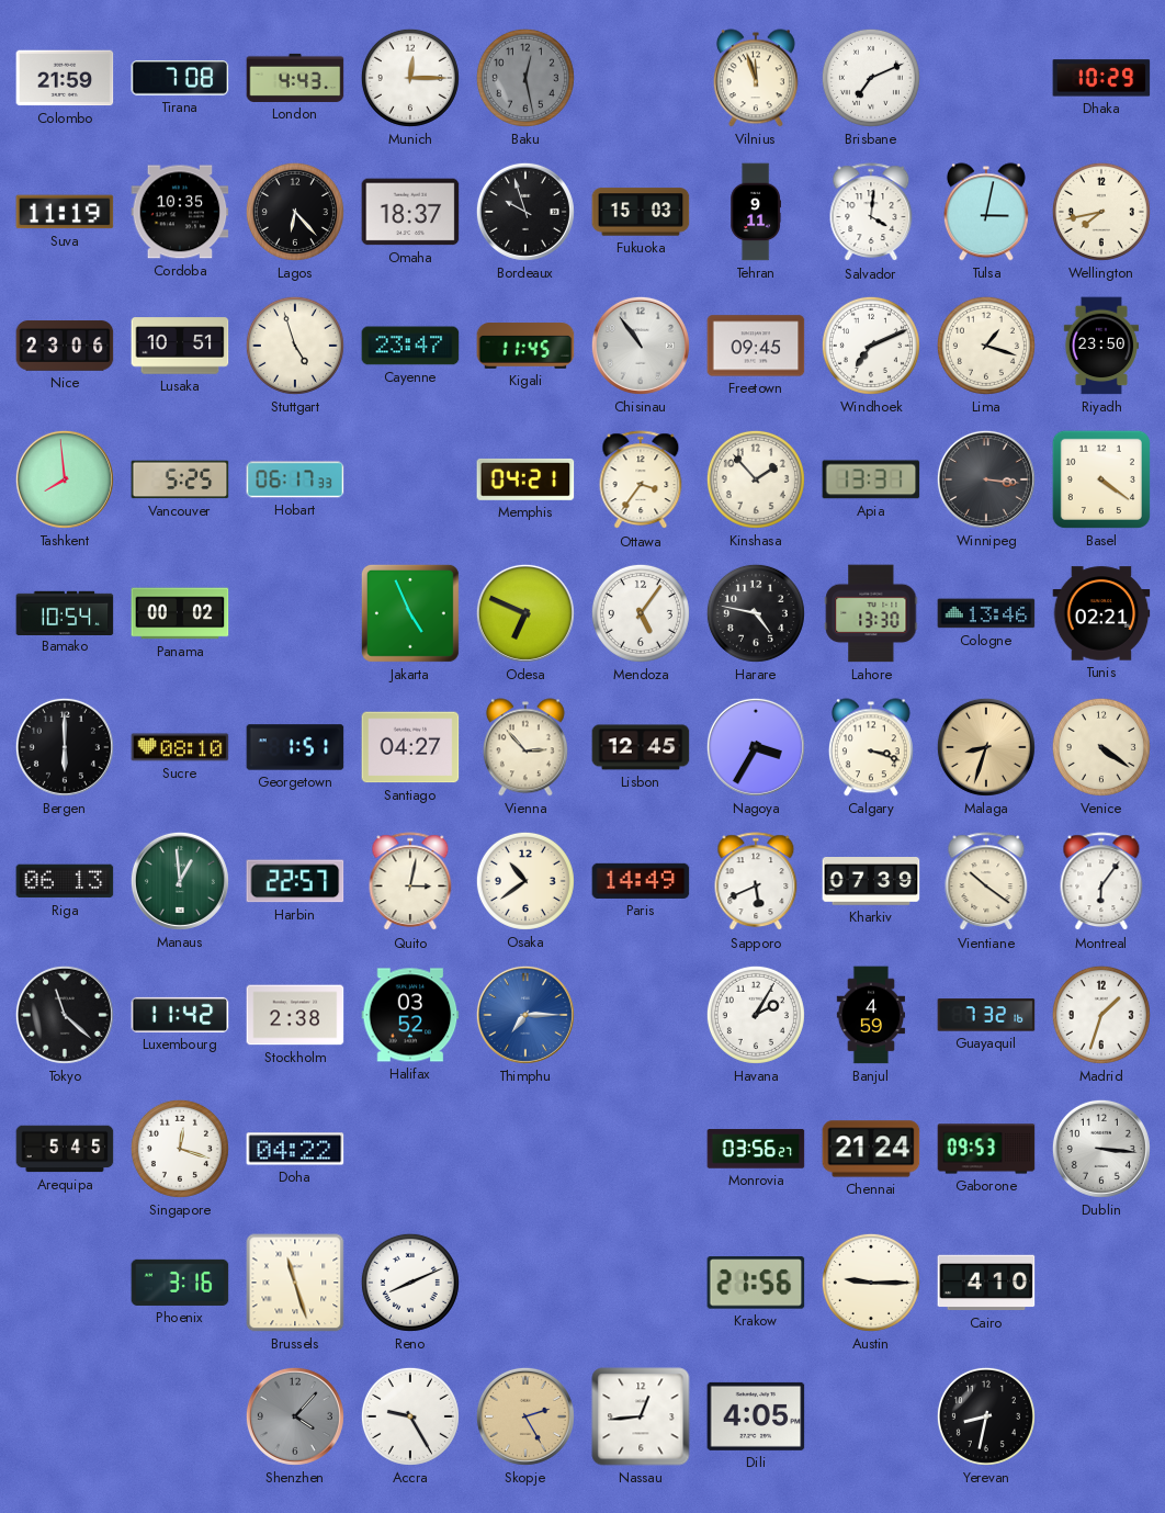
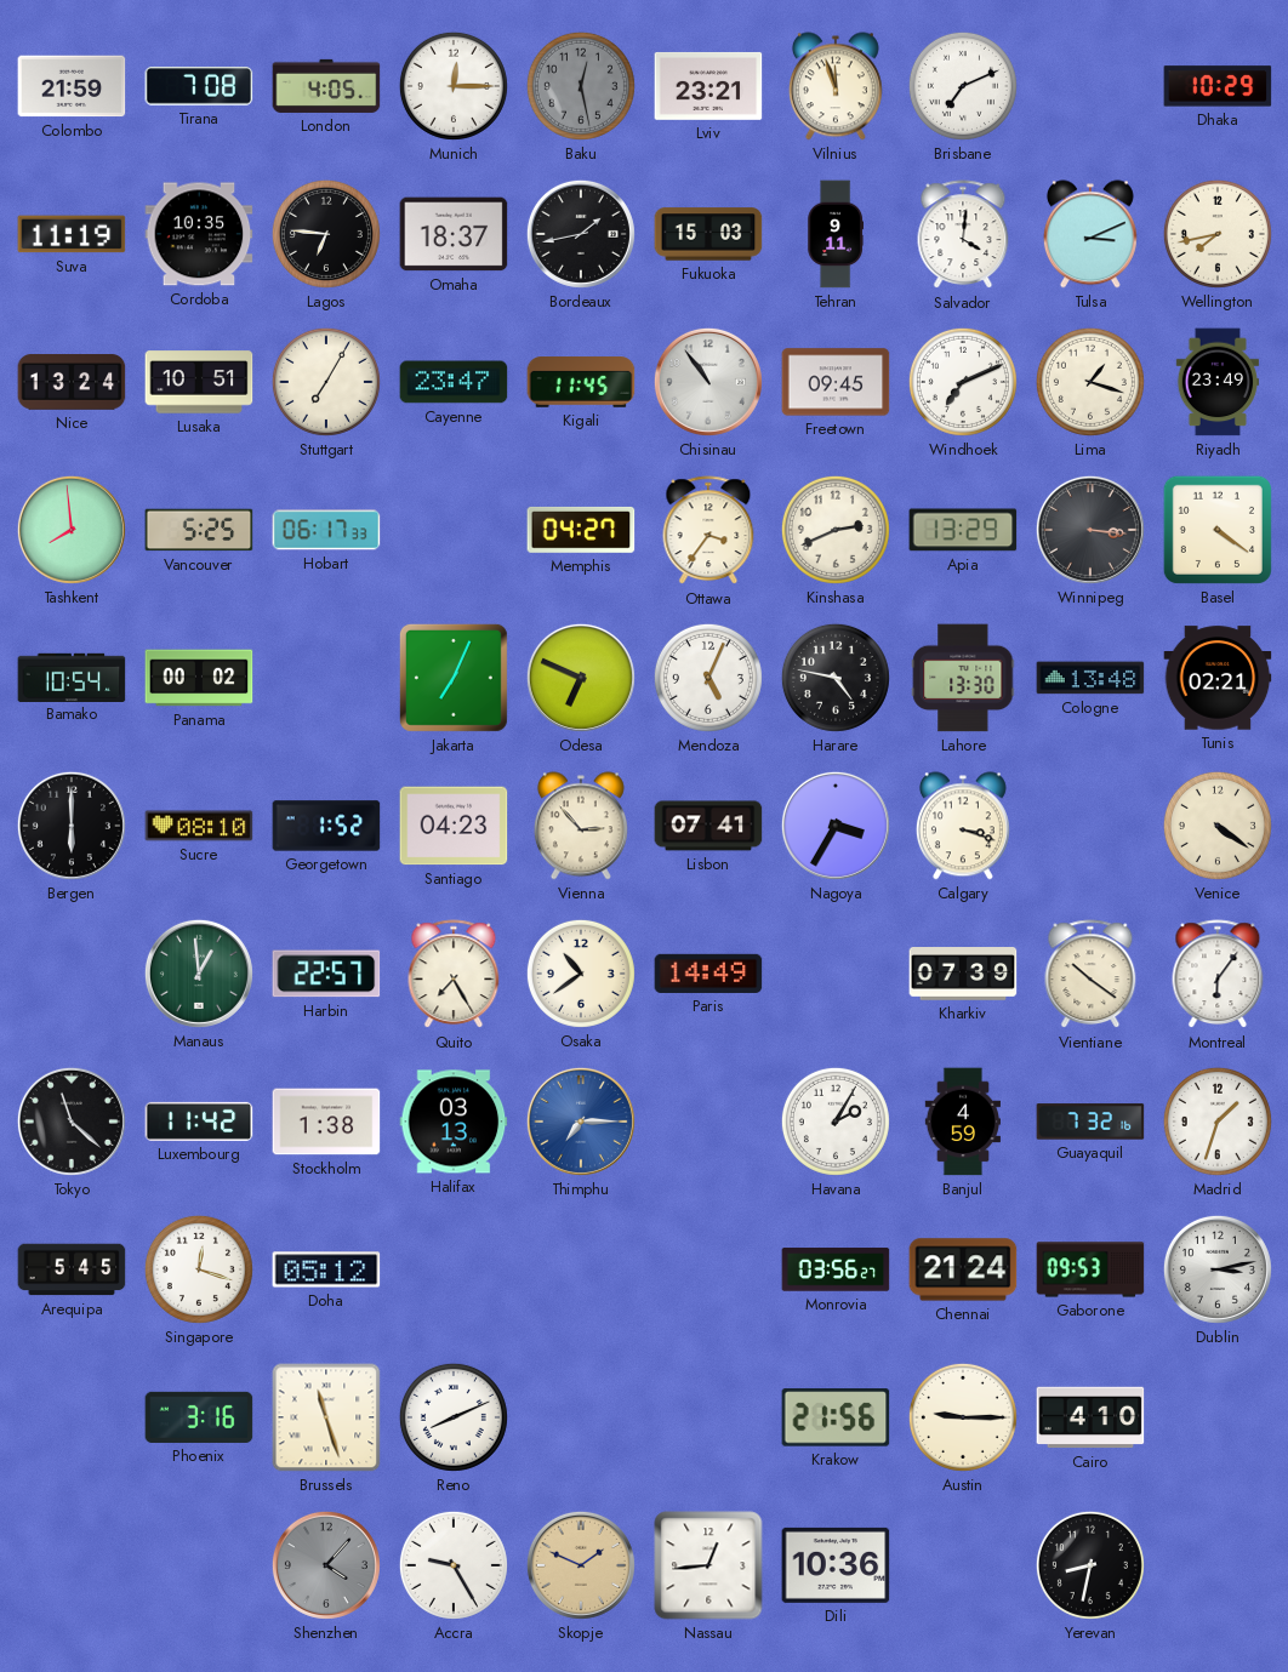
London: 4:43 -> 4:05
Lviv: none -> 23:21
Lagos: 6:23 -> 6:46
Bordeaux: 9:57 -> 1:43
Tulsa: 3:02 -> 3:11
Nice: 23:06 -> 13:24
Stuttgart: 4:57 -> 7:05
Riyadh: 23:50 -> 23:49
Memphis: 04:21 -> 04:27
Kinshasa: 1:53 -> 2:41
Apia: 13:31 -> 13:29
Jakarta: 4:56 -> 7:04
Mendoza: 5:06 -> 5:04
Cologne: 13:46 -> 13:48
Georgetown: 1:51 -> 1:52
Santiago: 04:27 -> 04:23
Lisbon: 12:45 -> 07:41
Malaga: 8:33 -> none
Riga: 06:13 -> none
Quito: 3:02 -> 7:25
Sapporo: 5:41 -> none
Stockholm: 2:38 -> 1:38
Halifax: 03:52 -> 03:13
Doha: 04:22 -> 05:12
Dublin: 3:16 -> 3:13
Skopje: 2:25 -> 1:49
Dili: 4:05 -> 10:36
